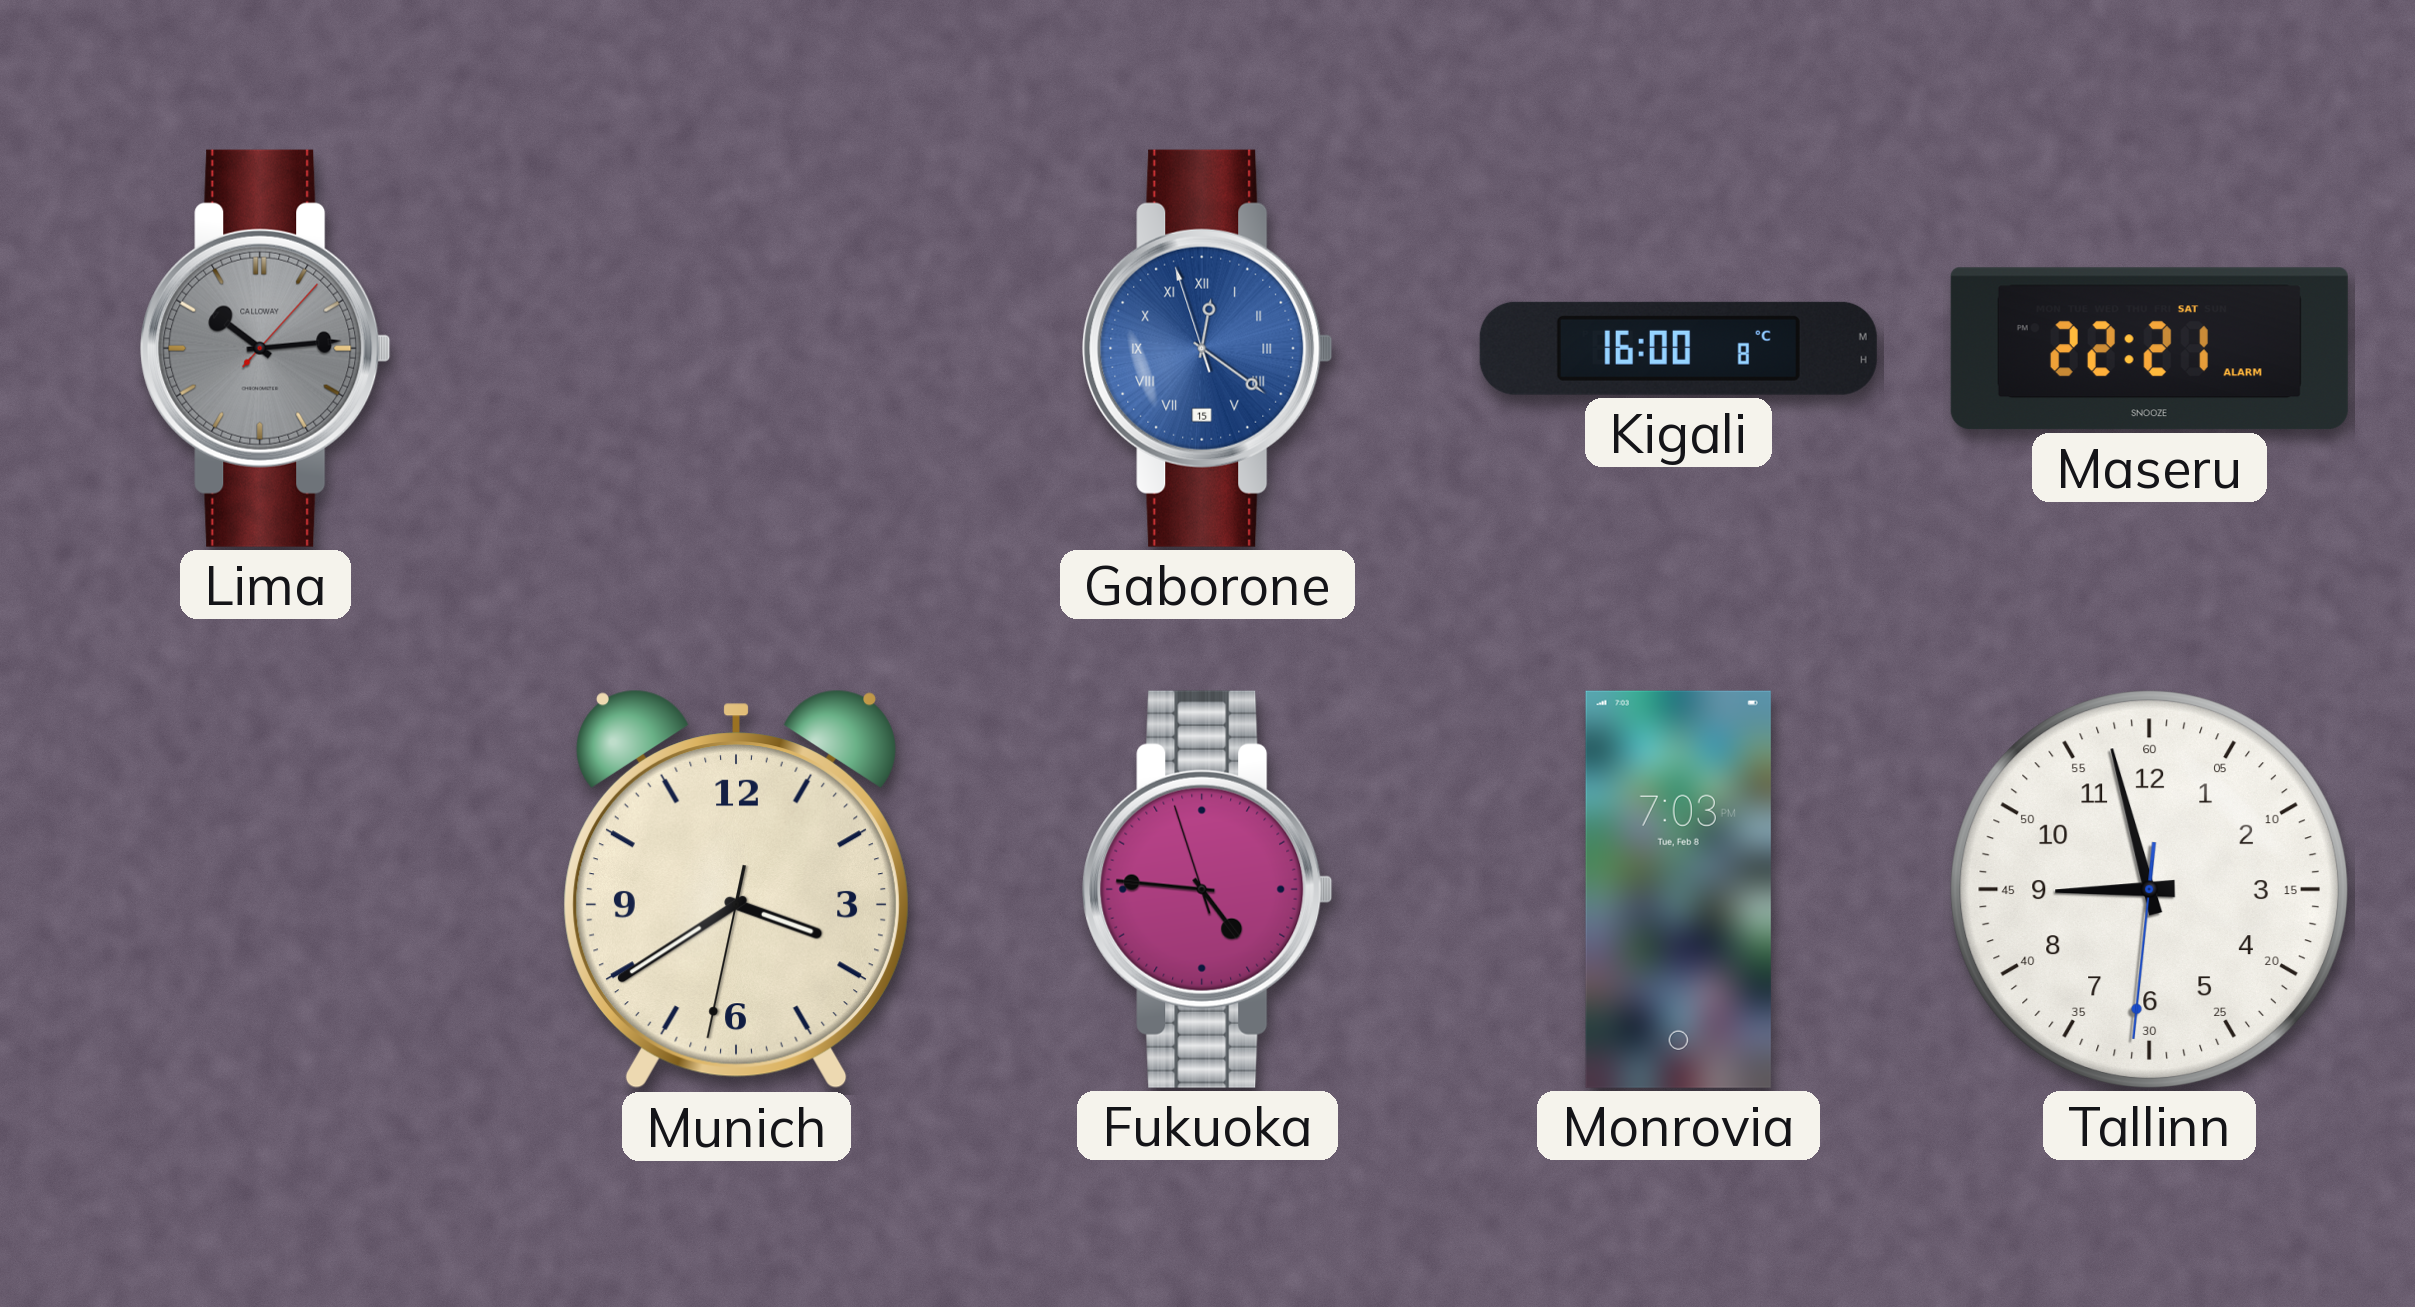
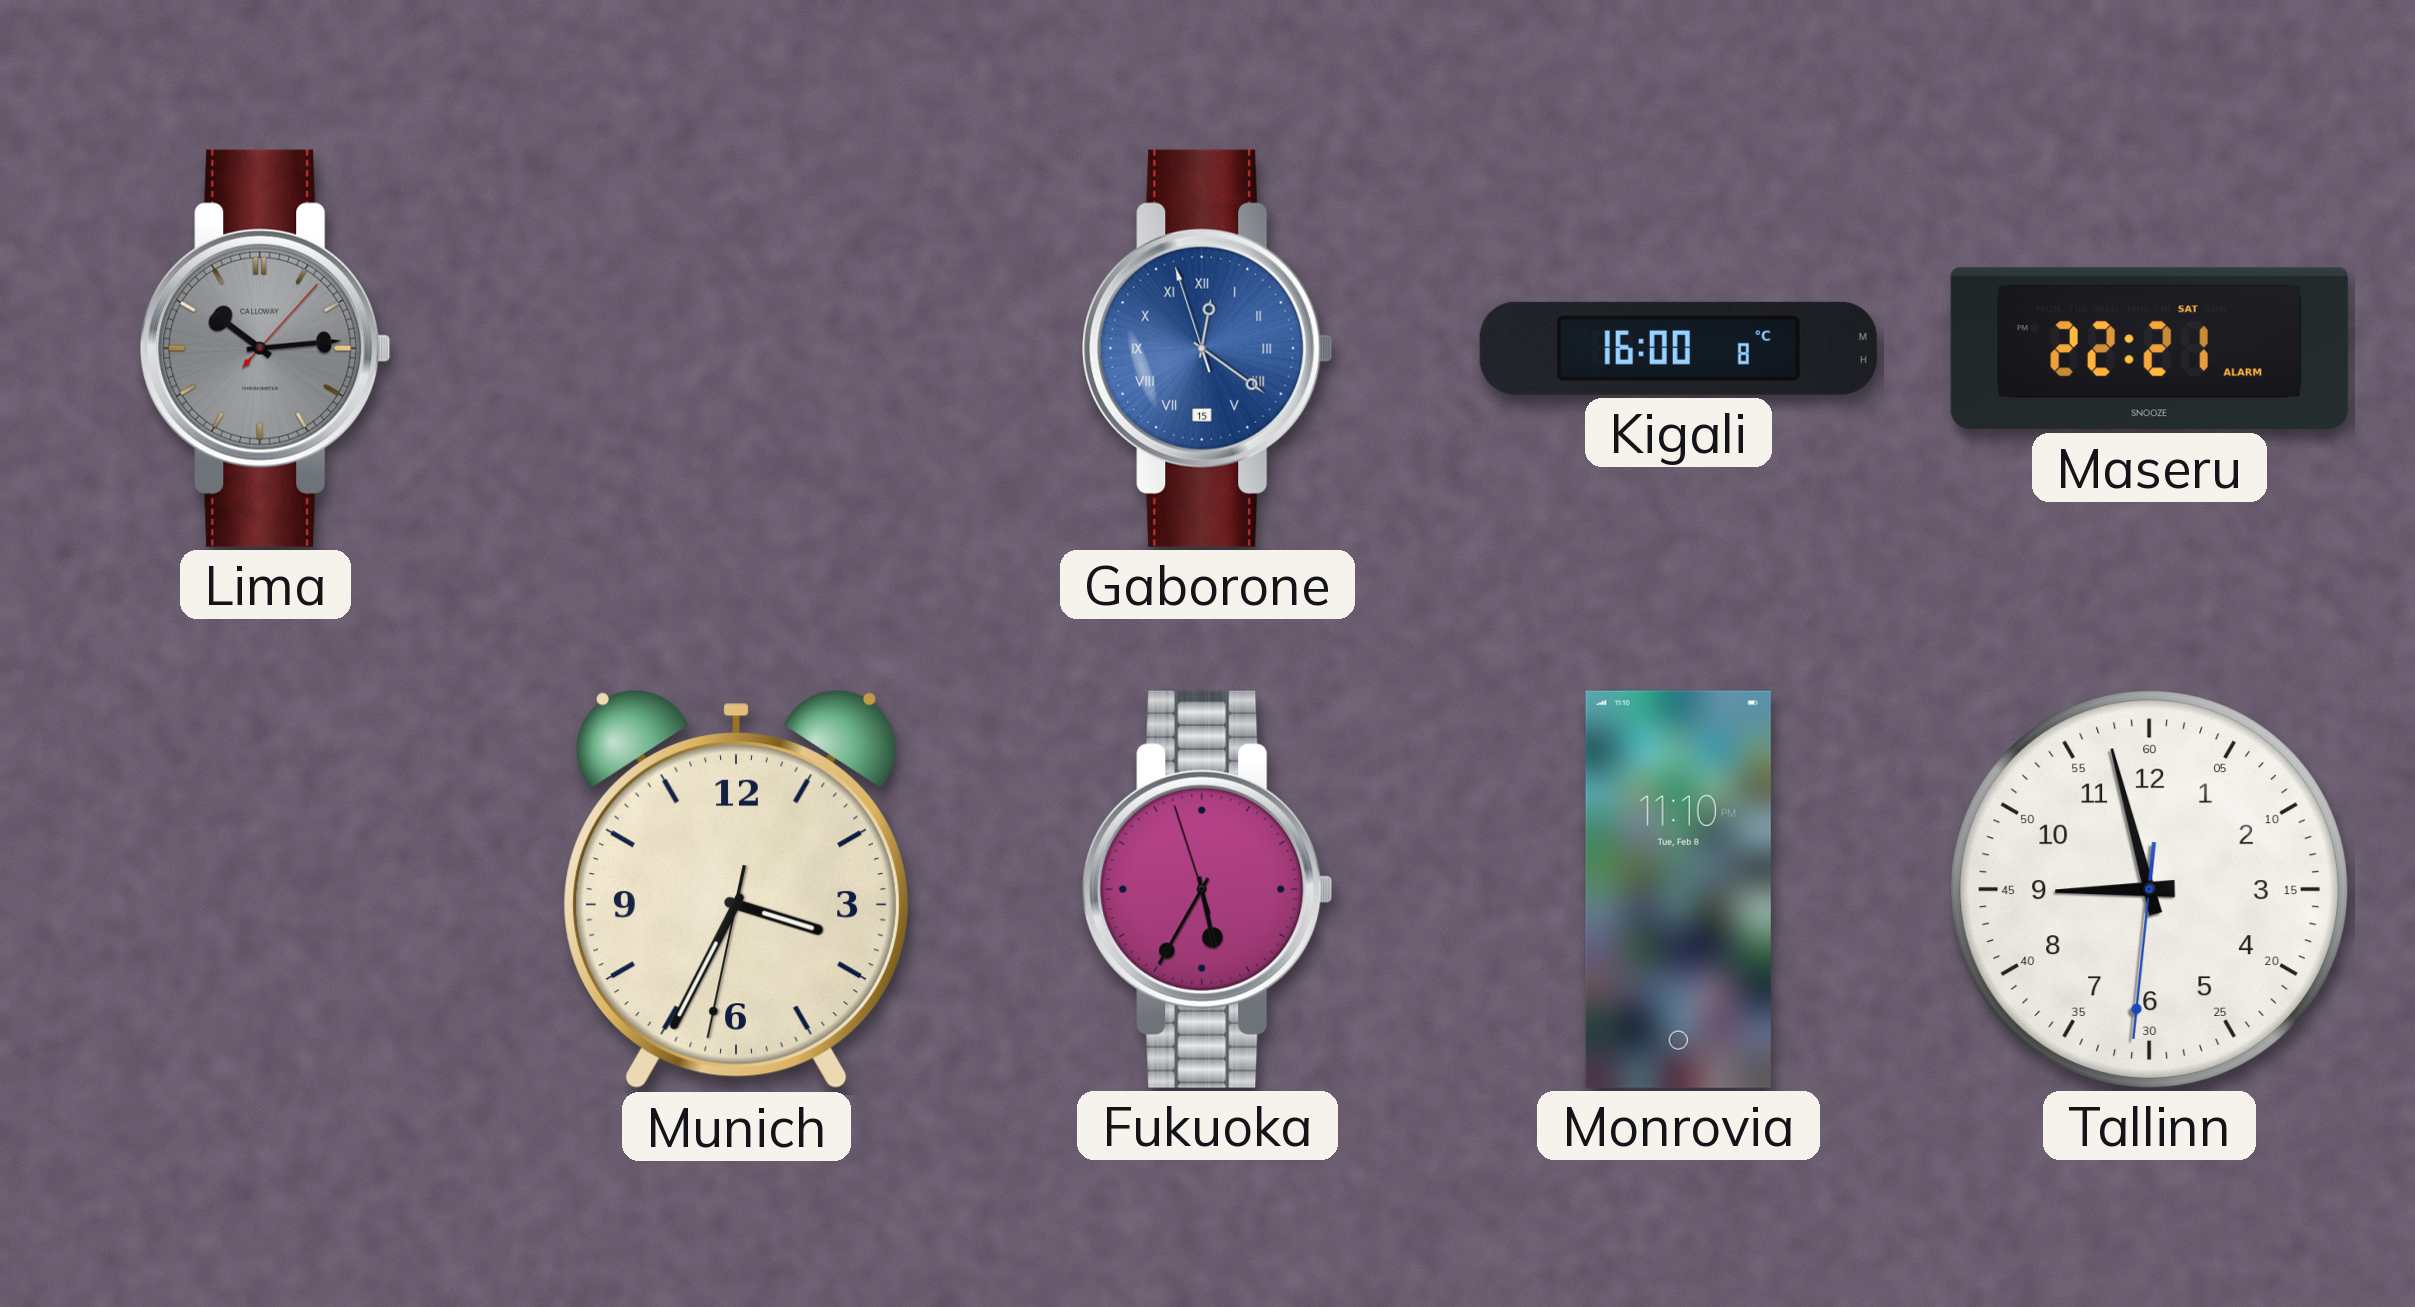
Munich: 3:39 -> 3:34
Fukuoka: 4:45 -> 5:34
Monrovia: 7:03 -> 11:10
